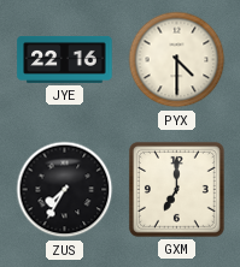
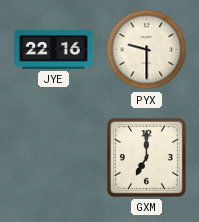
PYX: 4:30 -> 9:30
ZUS: 7:35 -> none
